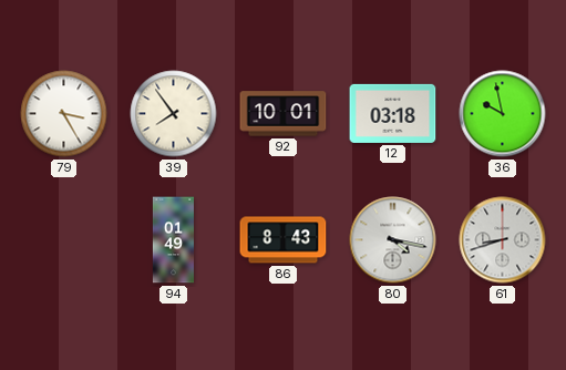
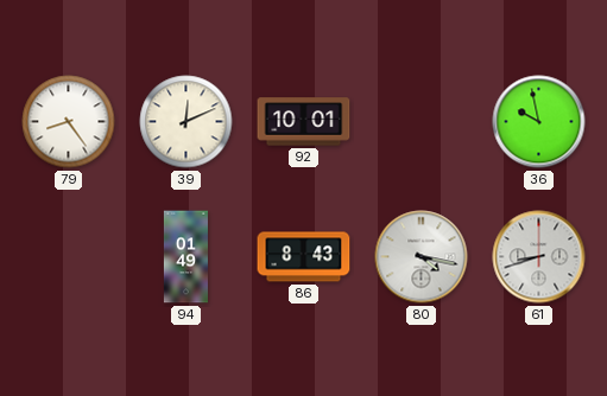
79: 3:25 -> 8:24
39: 7:54 -> 12:11
12: 03:18 -> none
